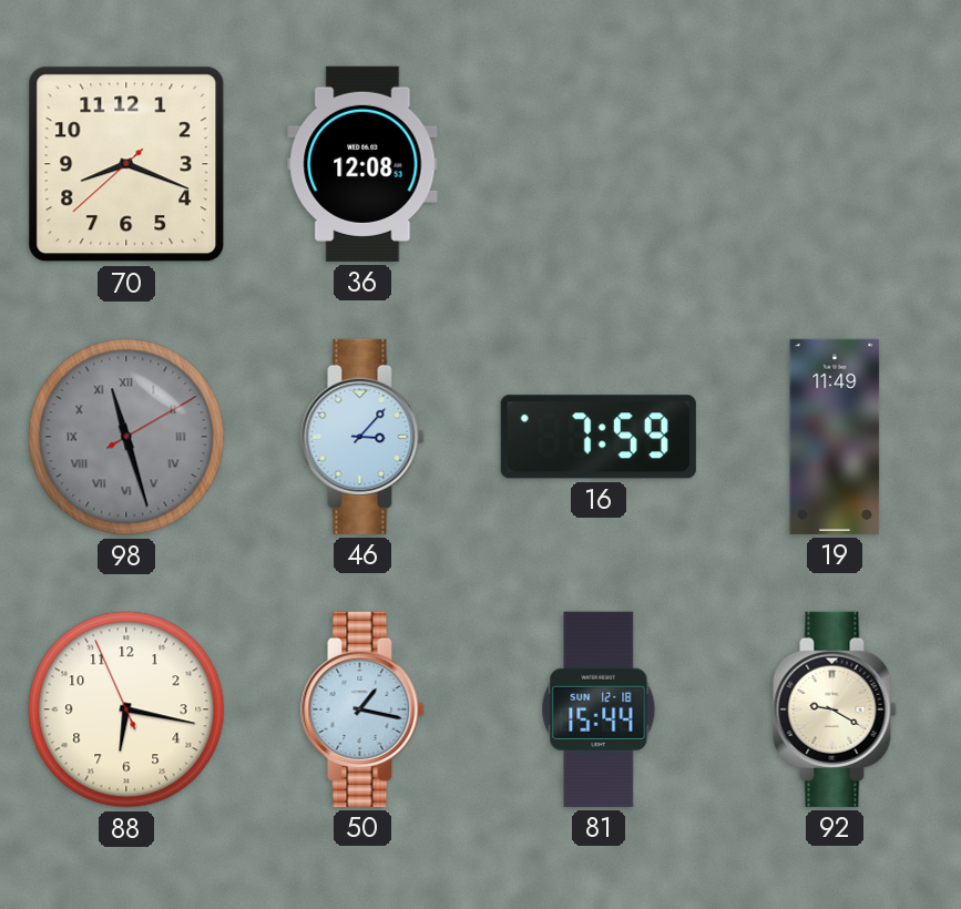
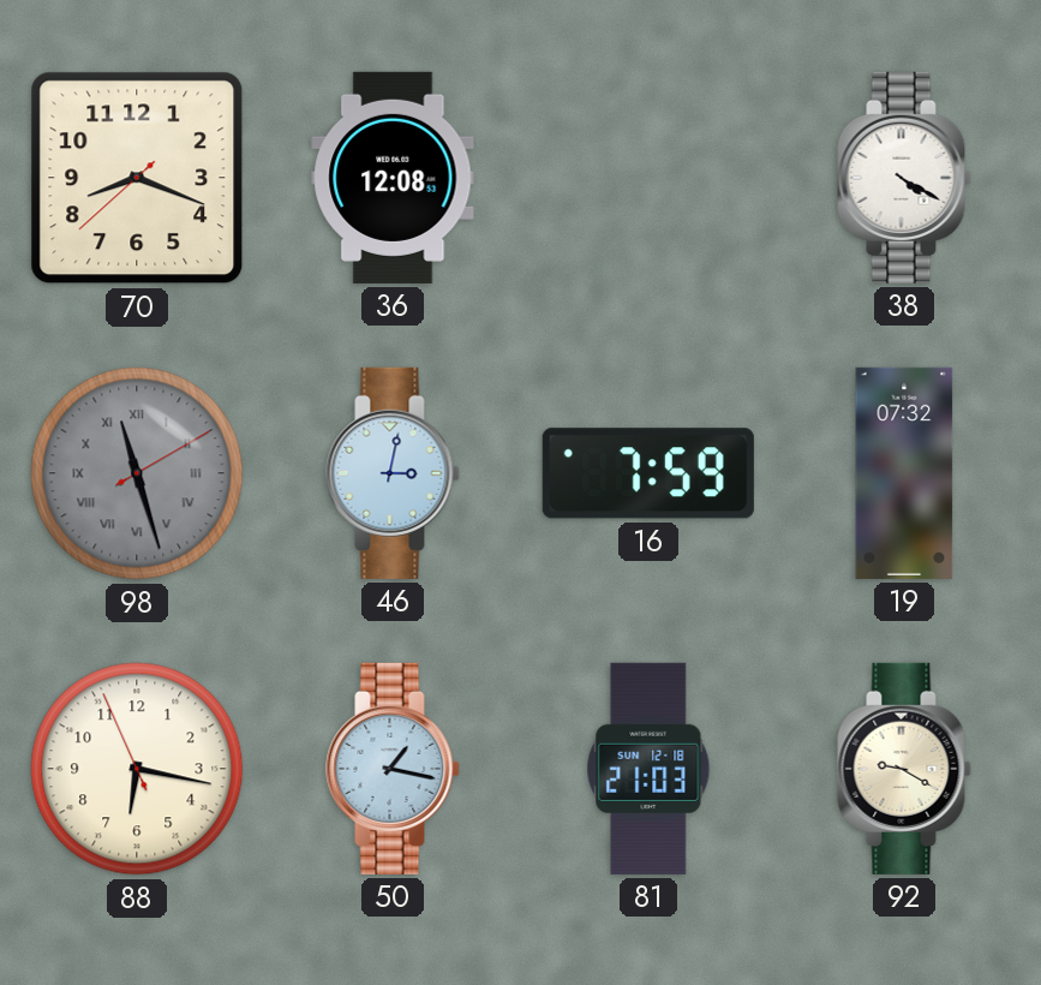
38: none -> 4:20
46: 3:07 -> 3:02
19: 11:49 -> 07:32
81: 15:44 -> 21:03
